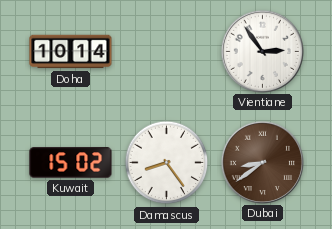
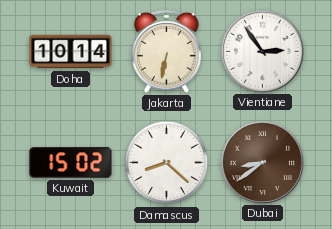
Jakarta: none -> 6:32
Damascus: 8:24 -> 8:22
